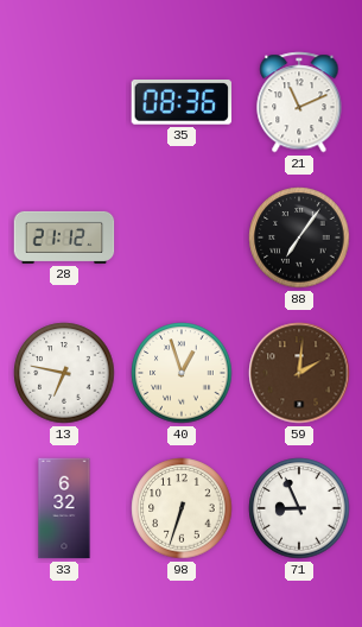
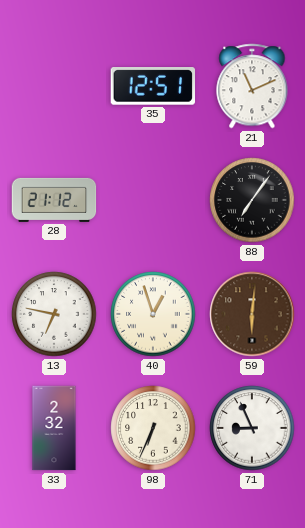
35: 08:36 -> 12:51
59: 2:01 -> 6:01
33: 6:32 -> 2:32
98: 6:33 -> 6:34
